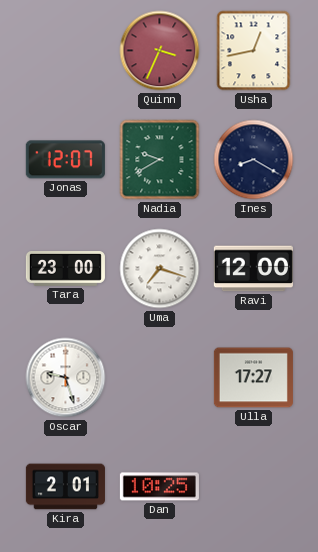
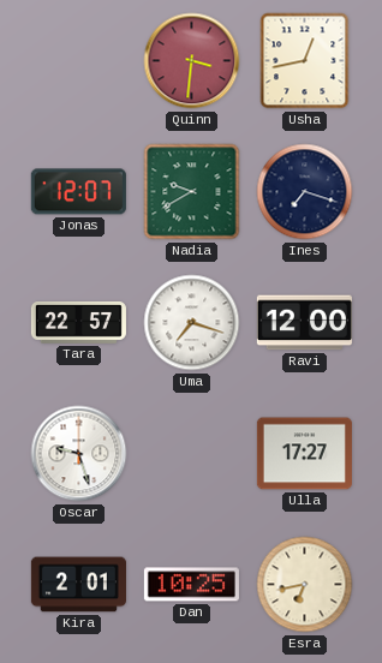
Quinn: 3:34 -> 3:31
Ines: 8:20 -> 7:18
Tara: 23:00 -> 22:57
Esra: none -> 6:43
